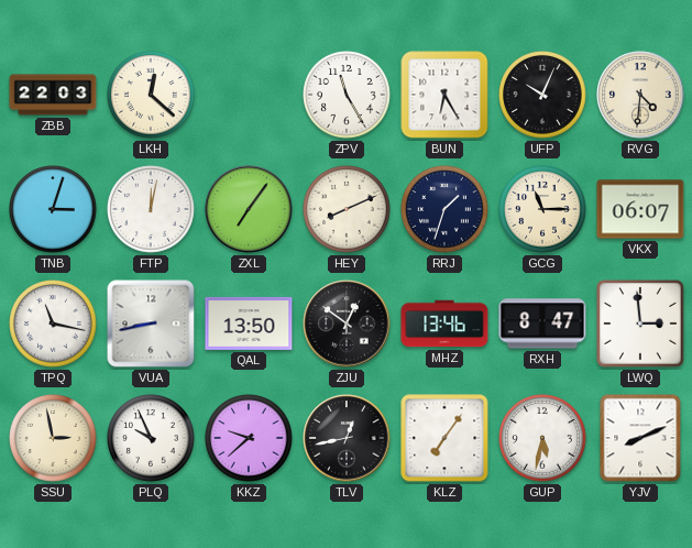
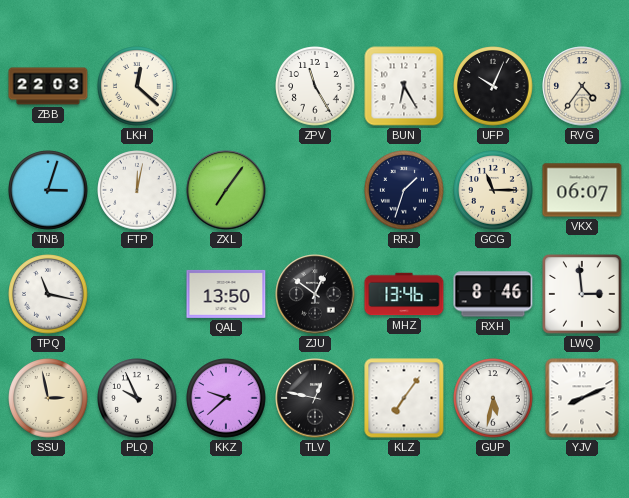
RVG: 4:31 -> 4:36
HEY: 8:11 -> none
VUA: 8:43 -> none
RXH: 8:47 -> 8:46
TLV: 12:43 -> 12:47
